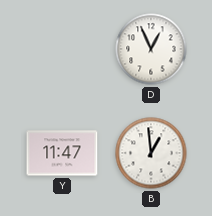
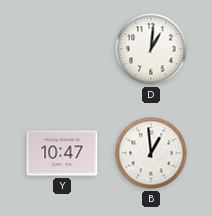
D: 12:56 -> 1:01
Y: 11:47 -> 10:47
